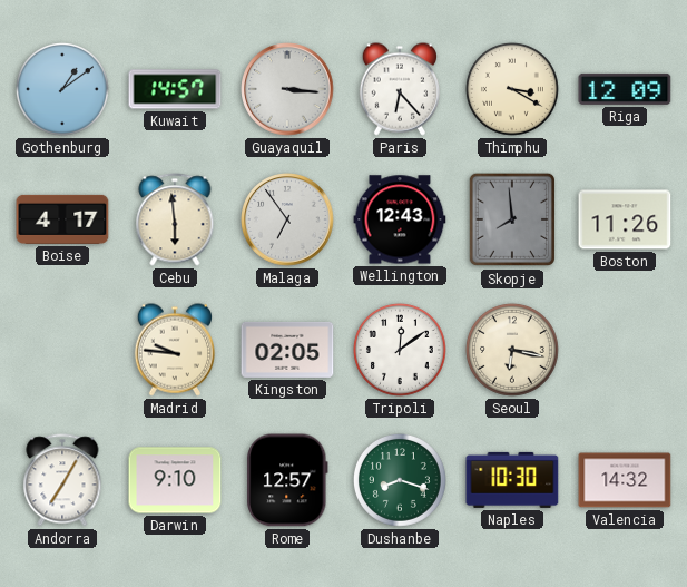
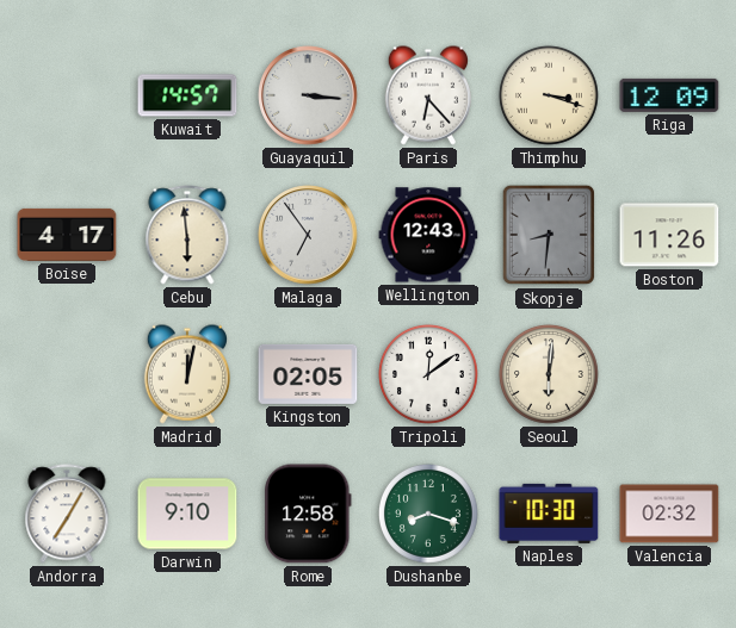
Gothenburg: 1:09 -> none
Thimphu: 3:20 -> 3:18
Skopje: 7:59 -> 8:31
Madrid: 9:46 -> 12:02
Seoul: 6:17 -> 6:01
Rome: 12:57 -> 12:58
Valencia: 14:32 -> 02:32
